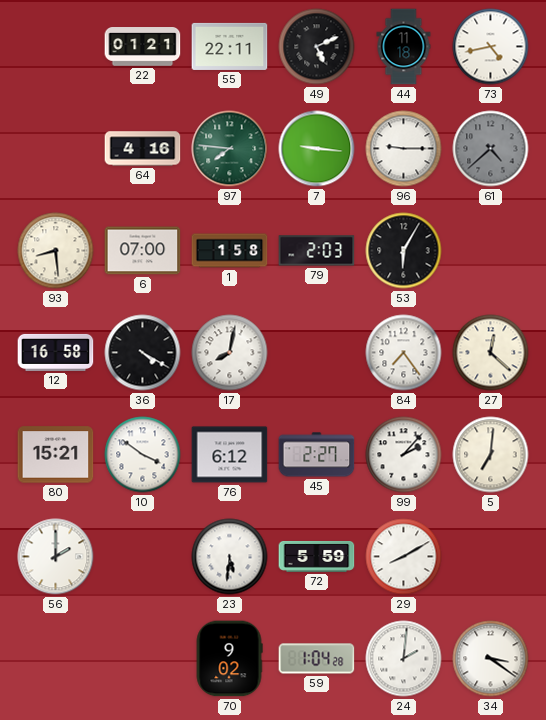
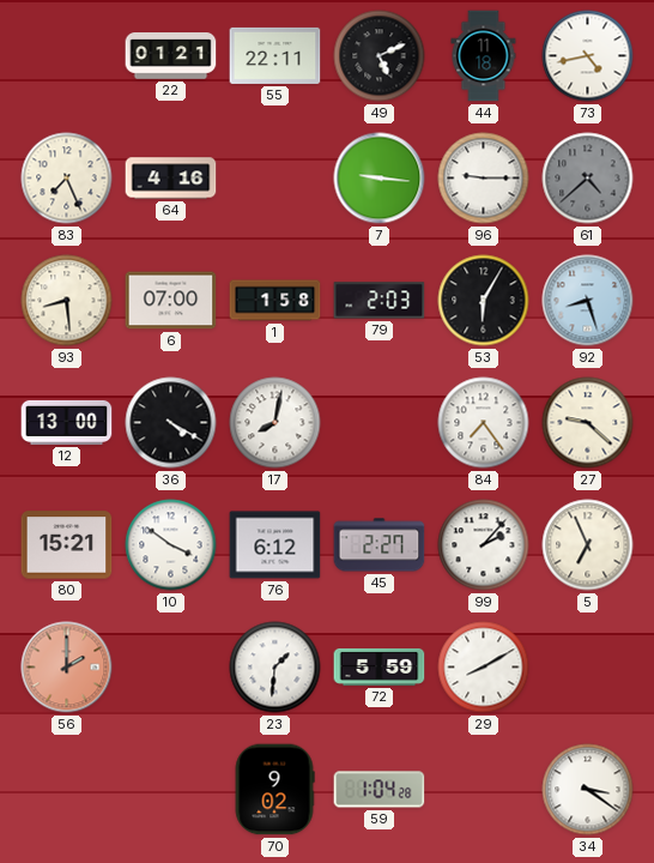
83: none -> 7:26
97: 7:46 -> none
92: none -> 8:27
12: 16:58 -> 13:00
27: 12:22 -> 9:22
5: 7:01 -> 6:56
56 dial: white -> salmon
23: 5:31 -> 1:31
24: 2:01 -> none
